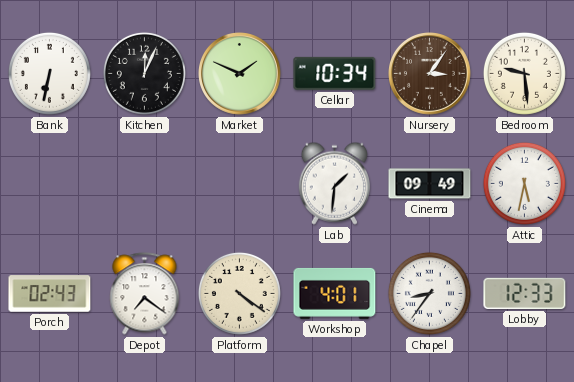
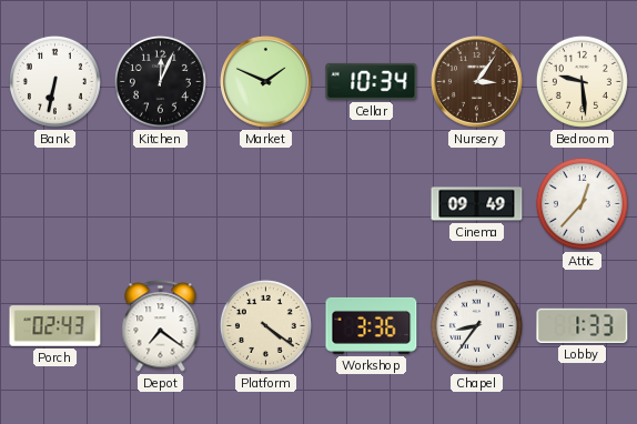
Lab: 1:31 -> none
Attic: 5:32 -> 12:37
Workshop: 4:01 -> 3:36
Lobby: 12:33 -> 1:33
